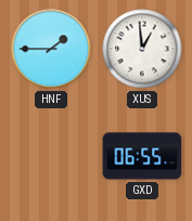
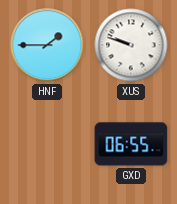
XUS: 12:59 -> 9:48
